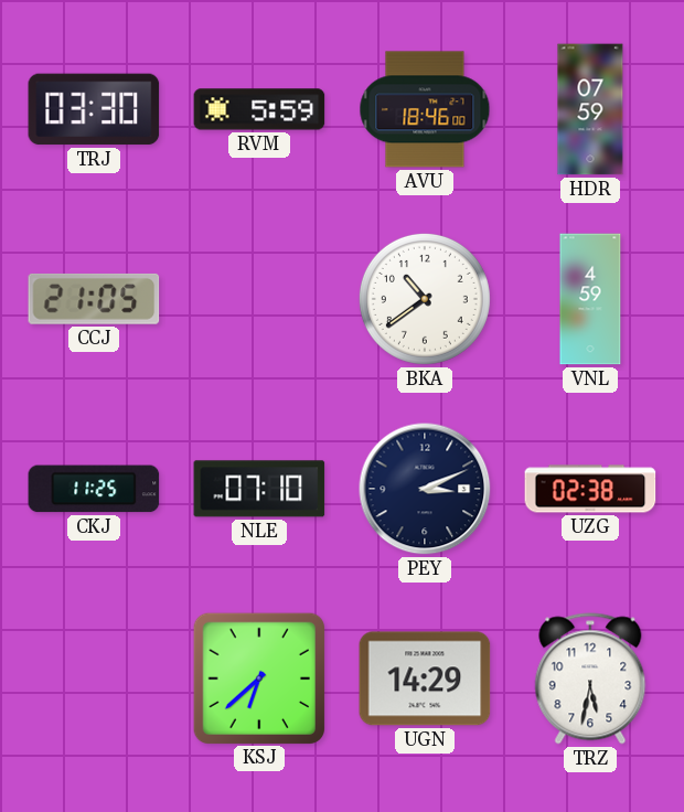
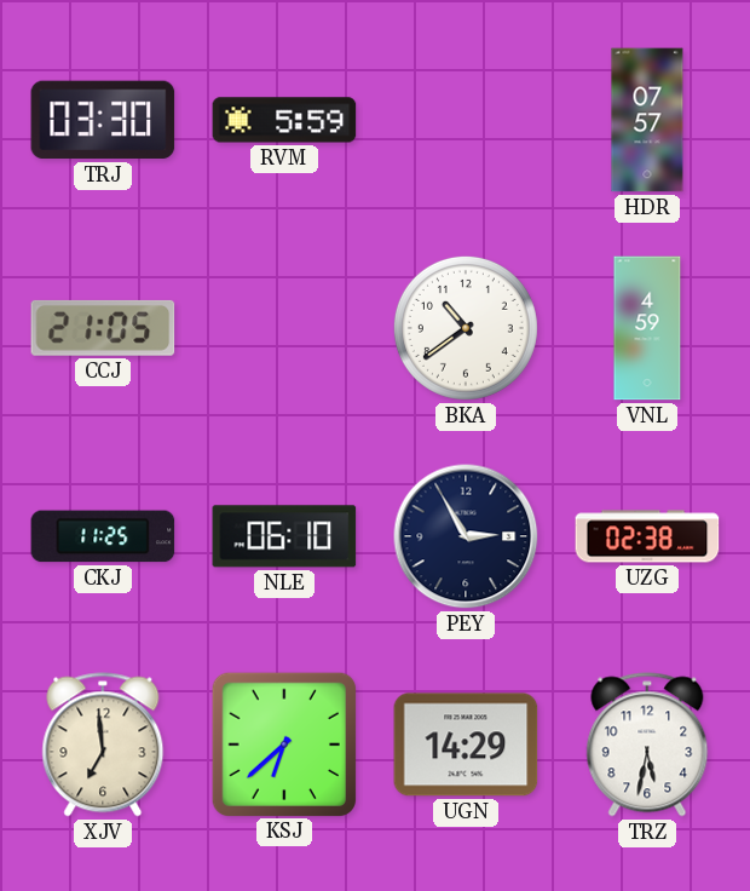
AVU: 18:46 -> none
HDR: 07:59 -> 07:57
NLE: 07:10 -> 06:10
PEY: 3:11 -> 2:55
XJV: none -> 6:59
